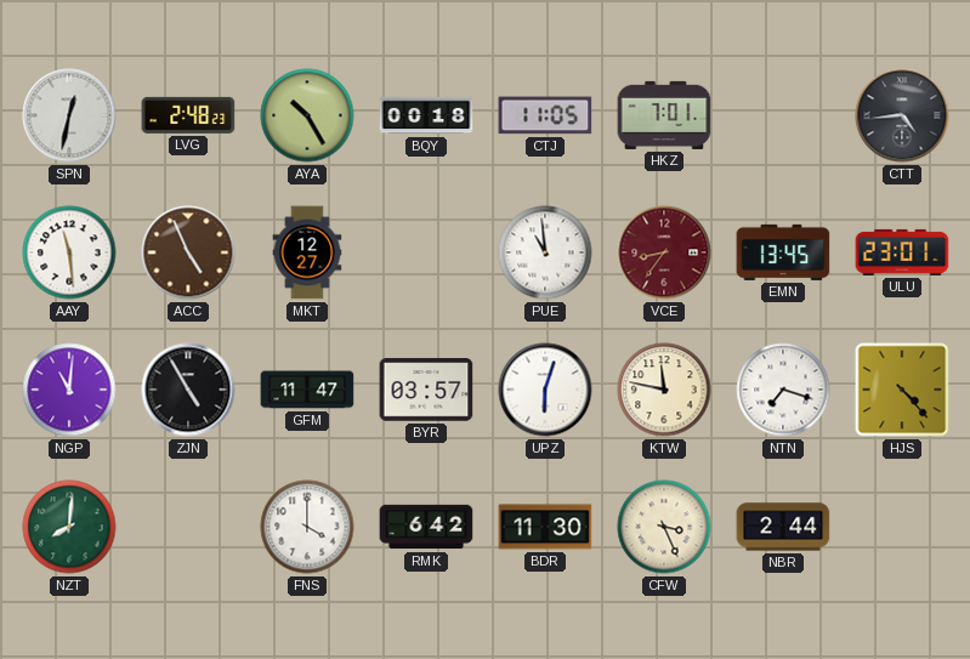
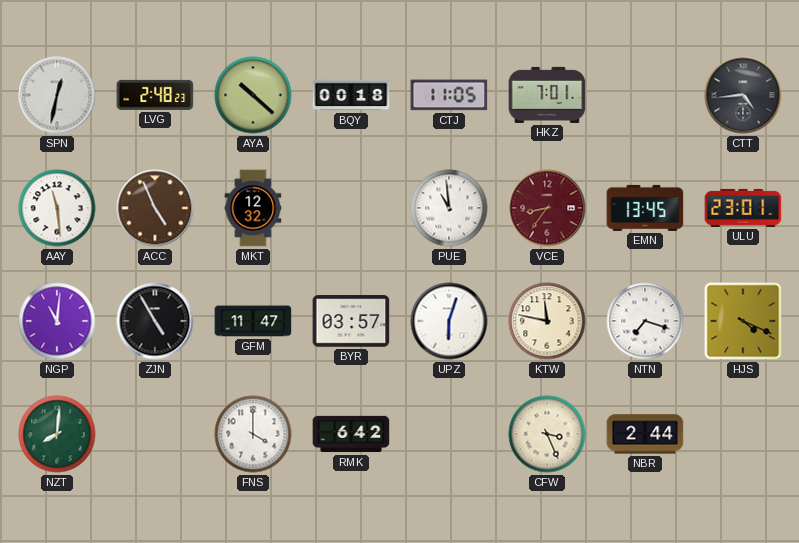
AYA: 10:25 -> 10:22
MKT: 12:27 -> 12:32
HJS: 4:23 -> 4:19
BDR: 11:30 -> none
